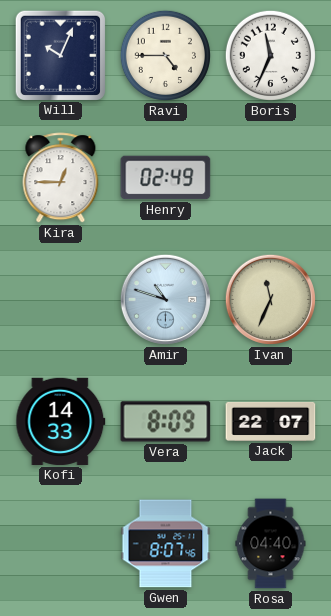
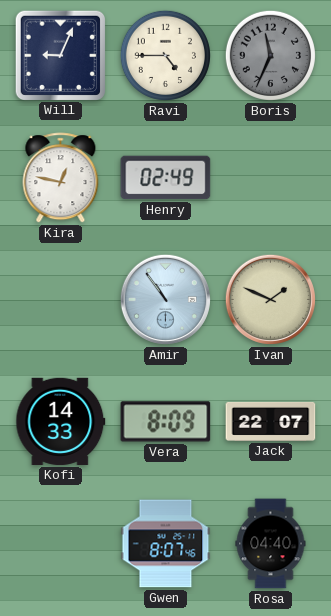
Will: 10:04 -> 9:04
Boris dial: white -> grey
Kira: 12:45 -> 12:47
Amir: 10:48 -> 10:54
Ivan: 11:34 -> 1:49
